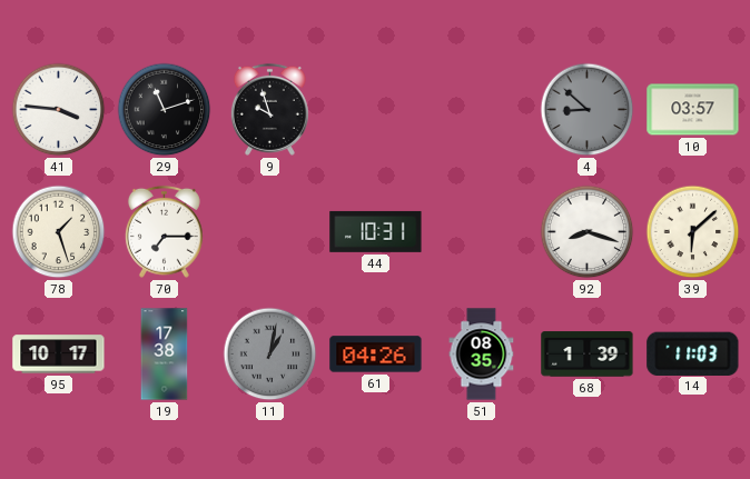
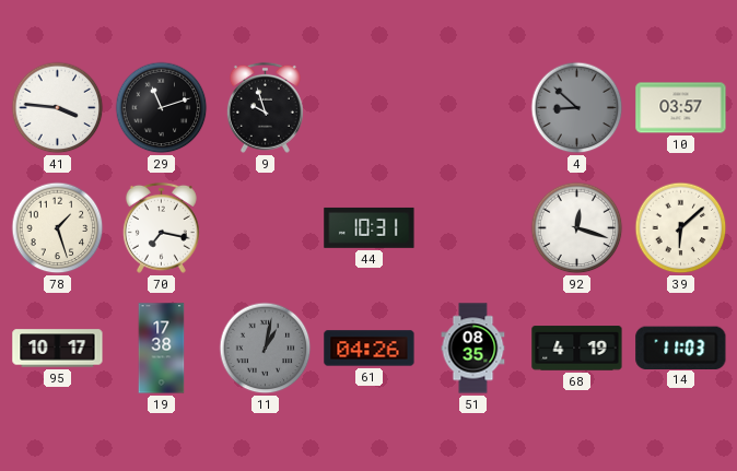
70: 7:15 -> 7:17
92: 8:18 -> 12:18
68: 1:39 -> 4:19
